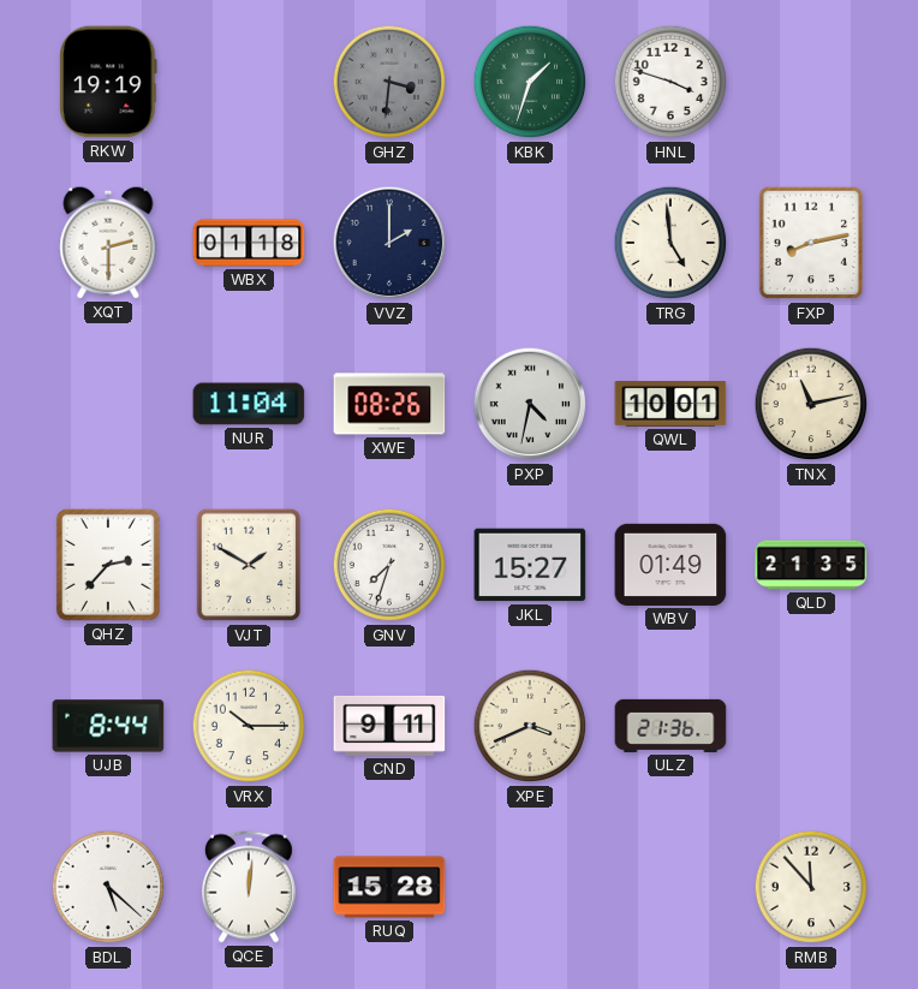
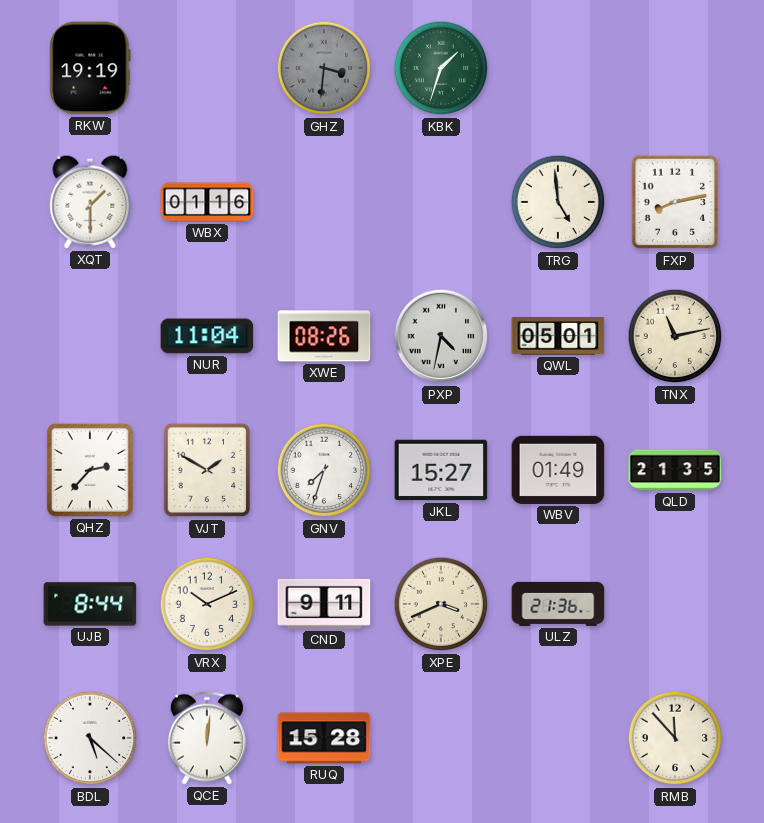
HNL: 3:48 -> none
XQT: 2:30 -> 1:30
WBX: 01:18 -> 01:16
VVZ: 2:00 -> none
QWL: 10:01 -> 05:01
VRX: 10:15 -> 10:11
